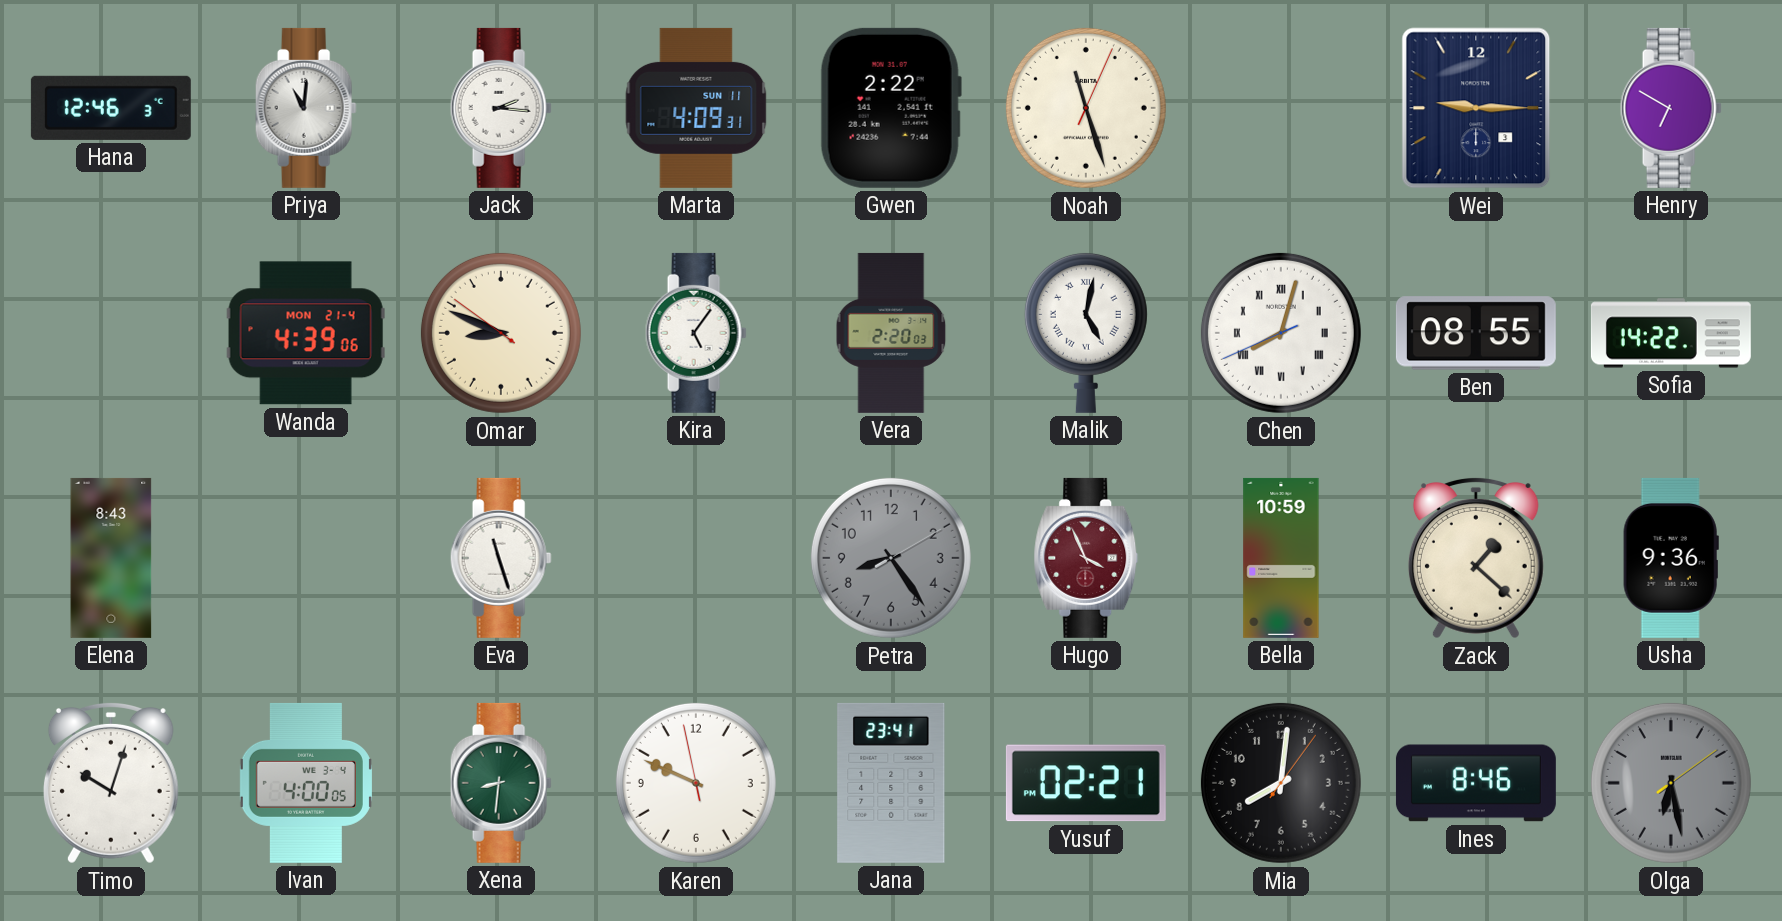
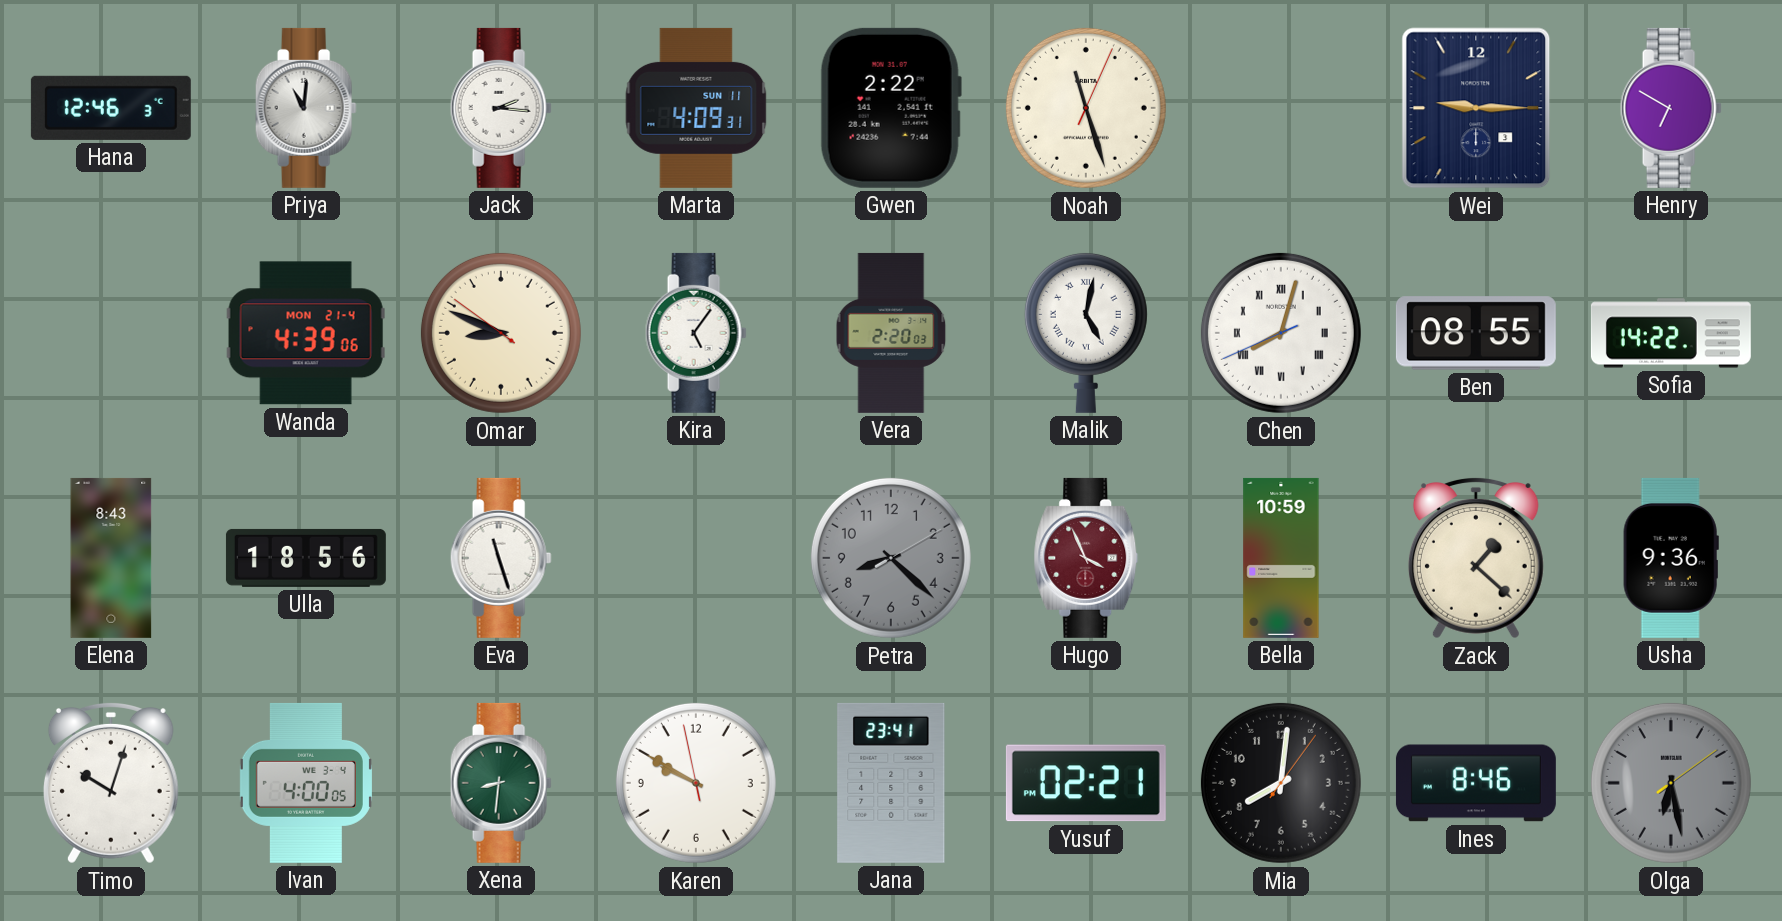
Ulla: none -> 18:56
Petra: 8:24 -> 8:22
Karen: 9:48 -> 9:49
